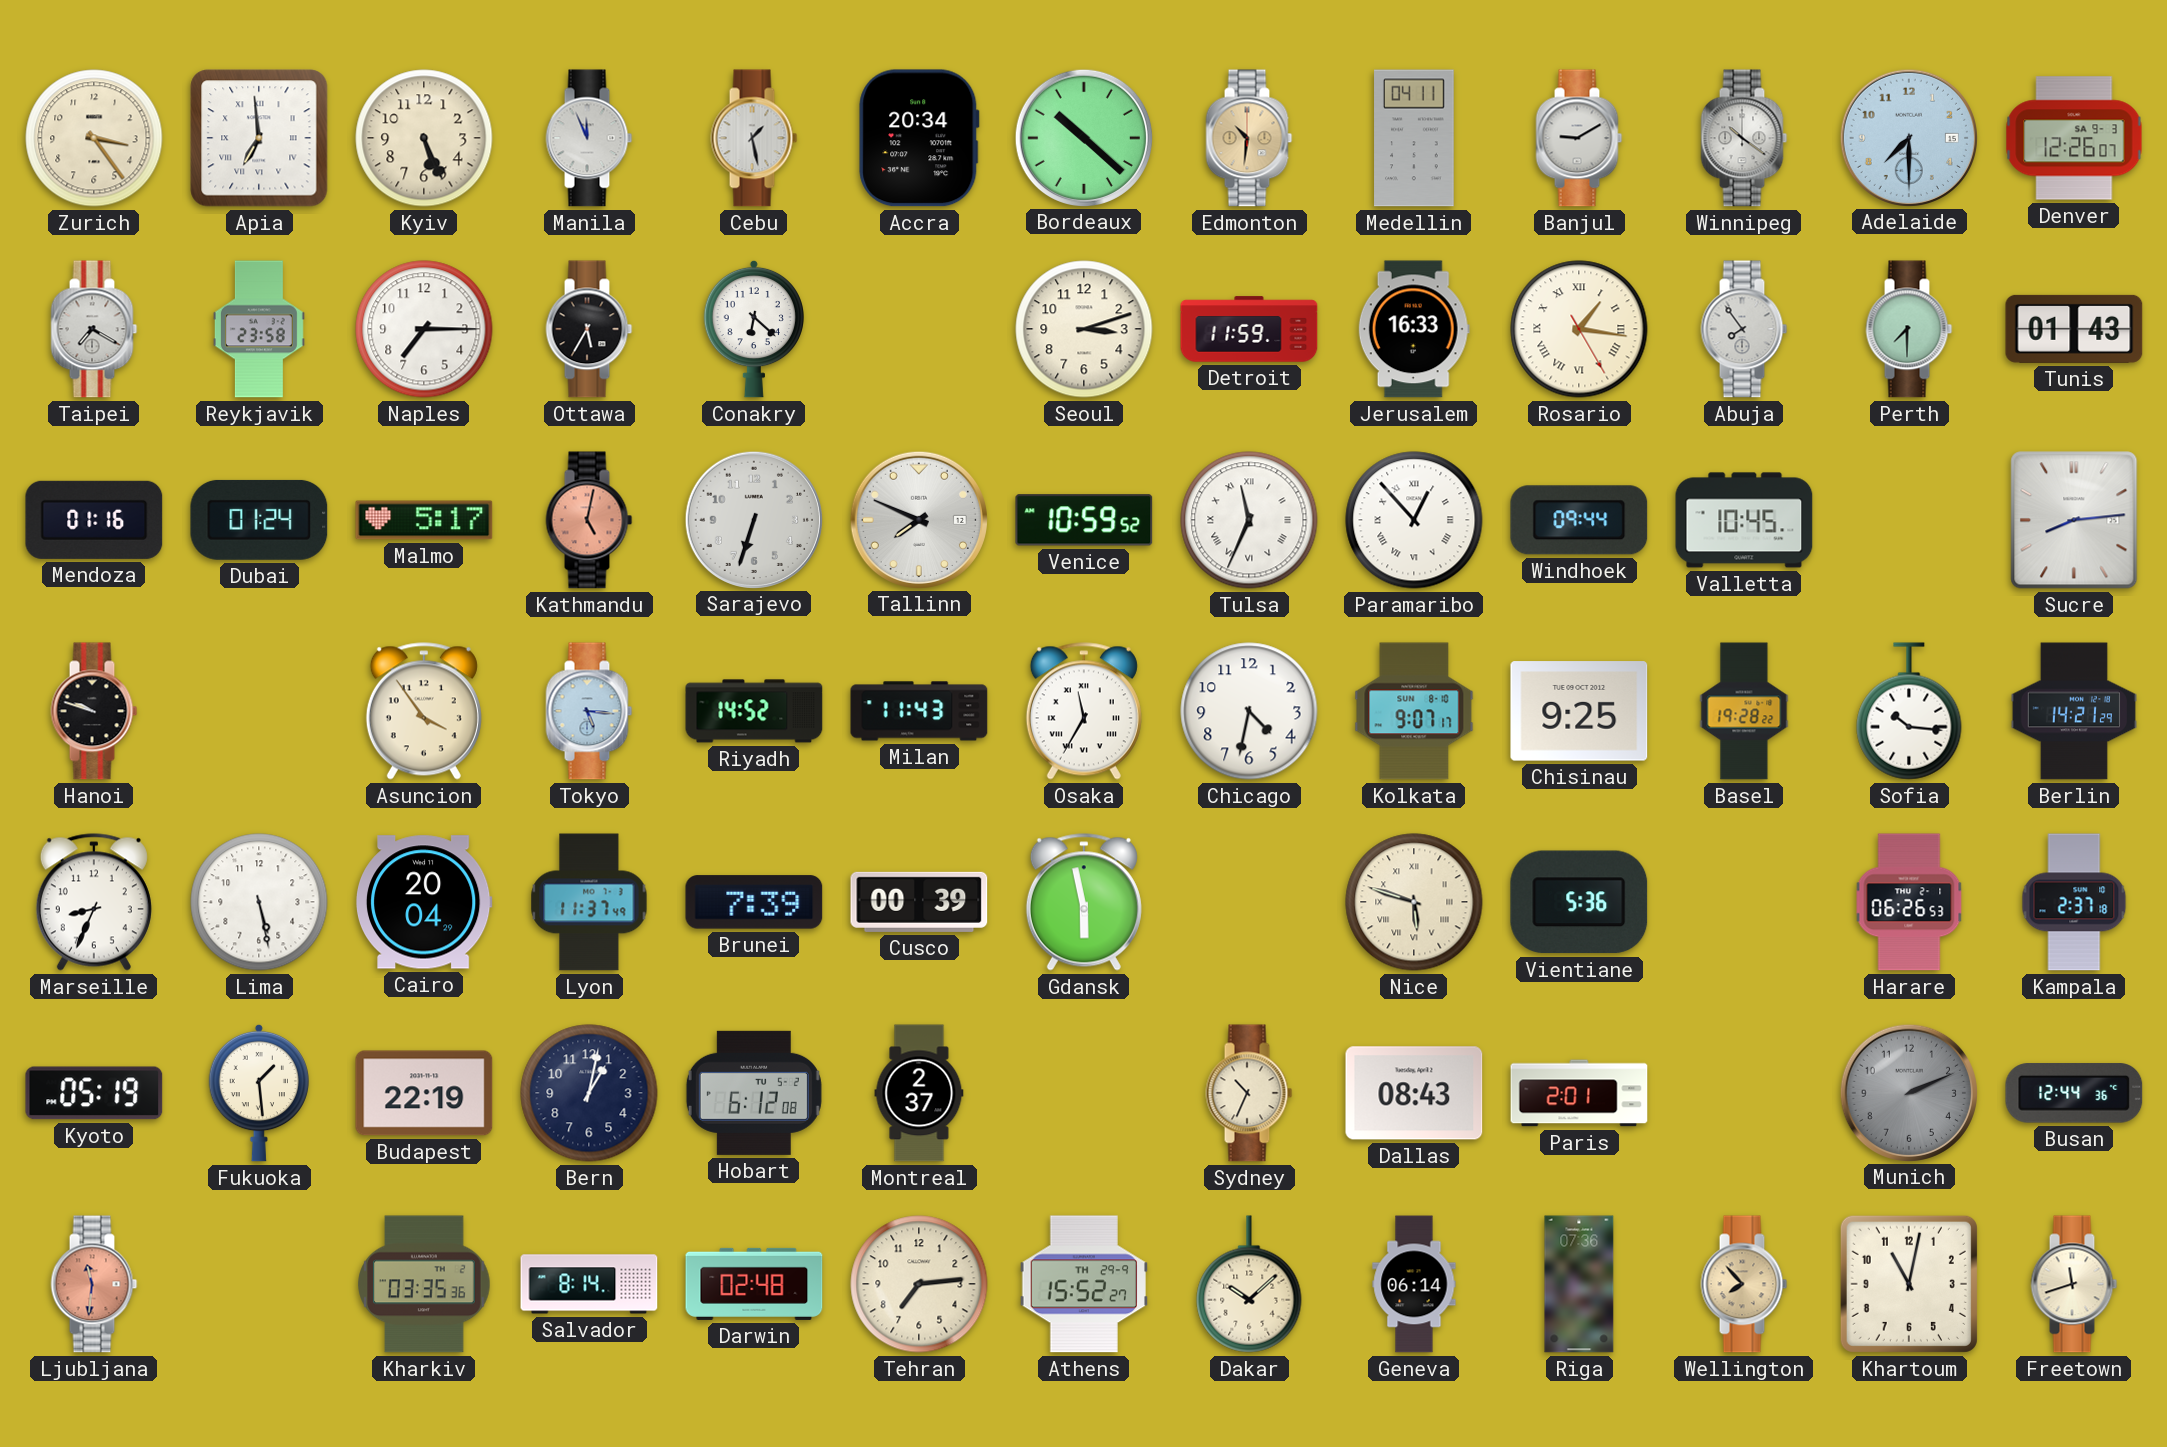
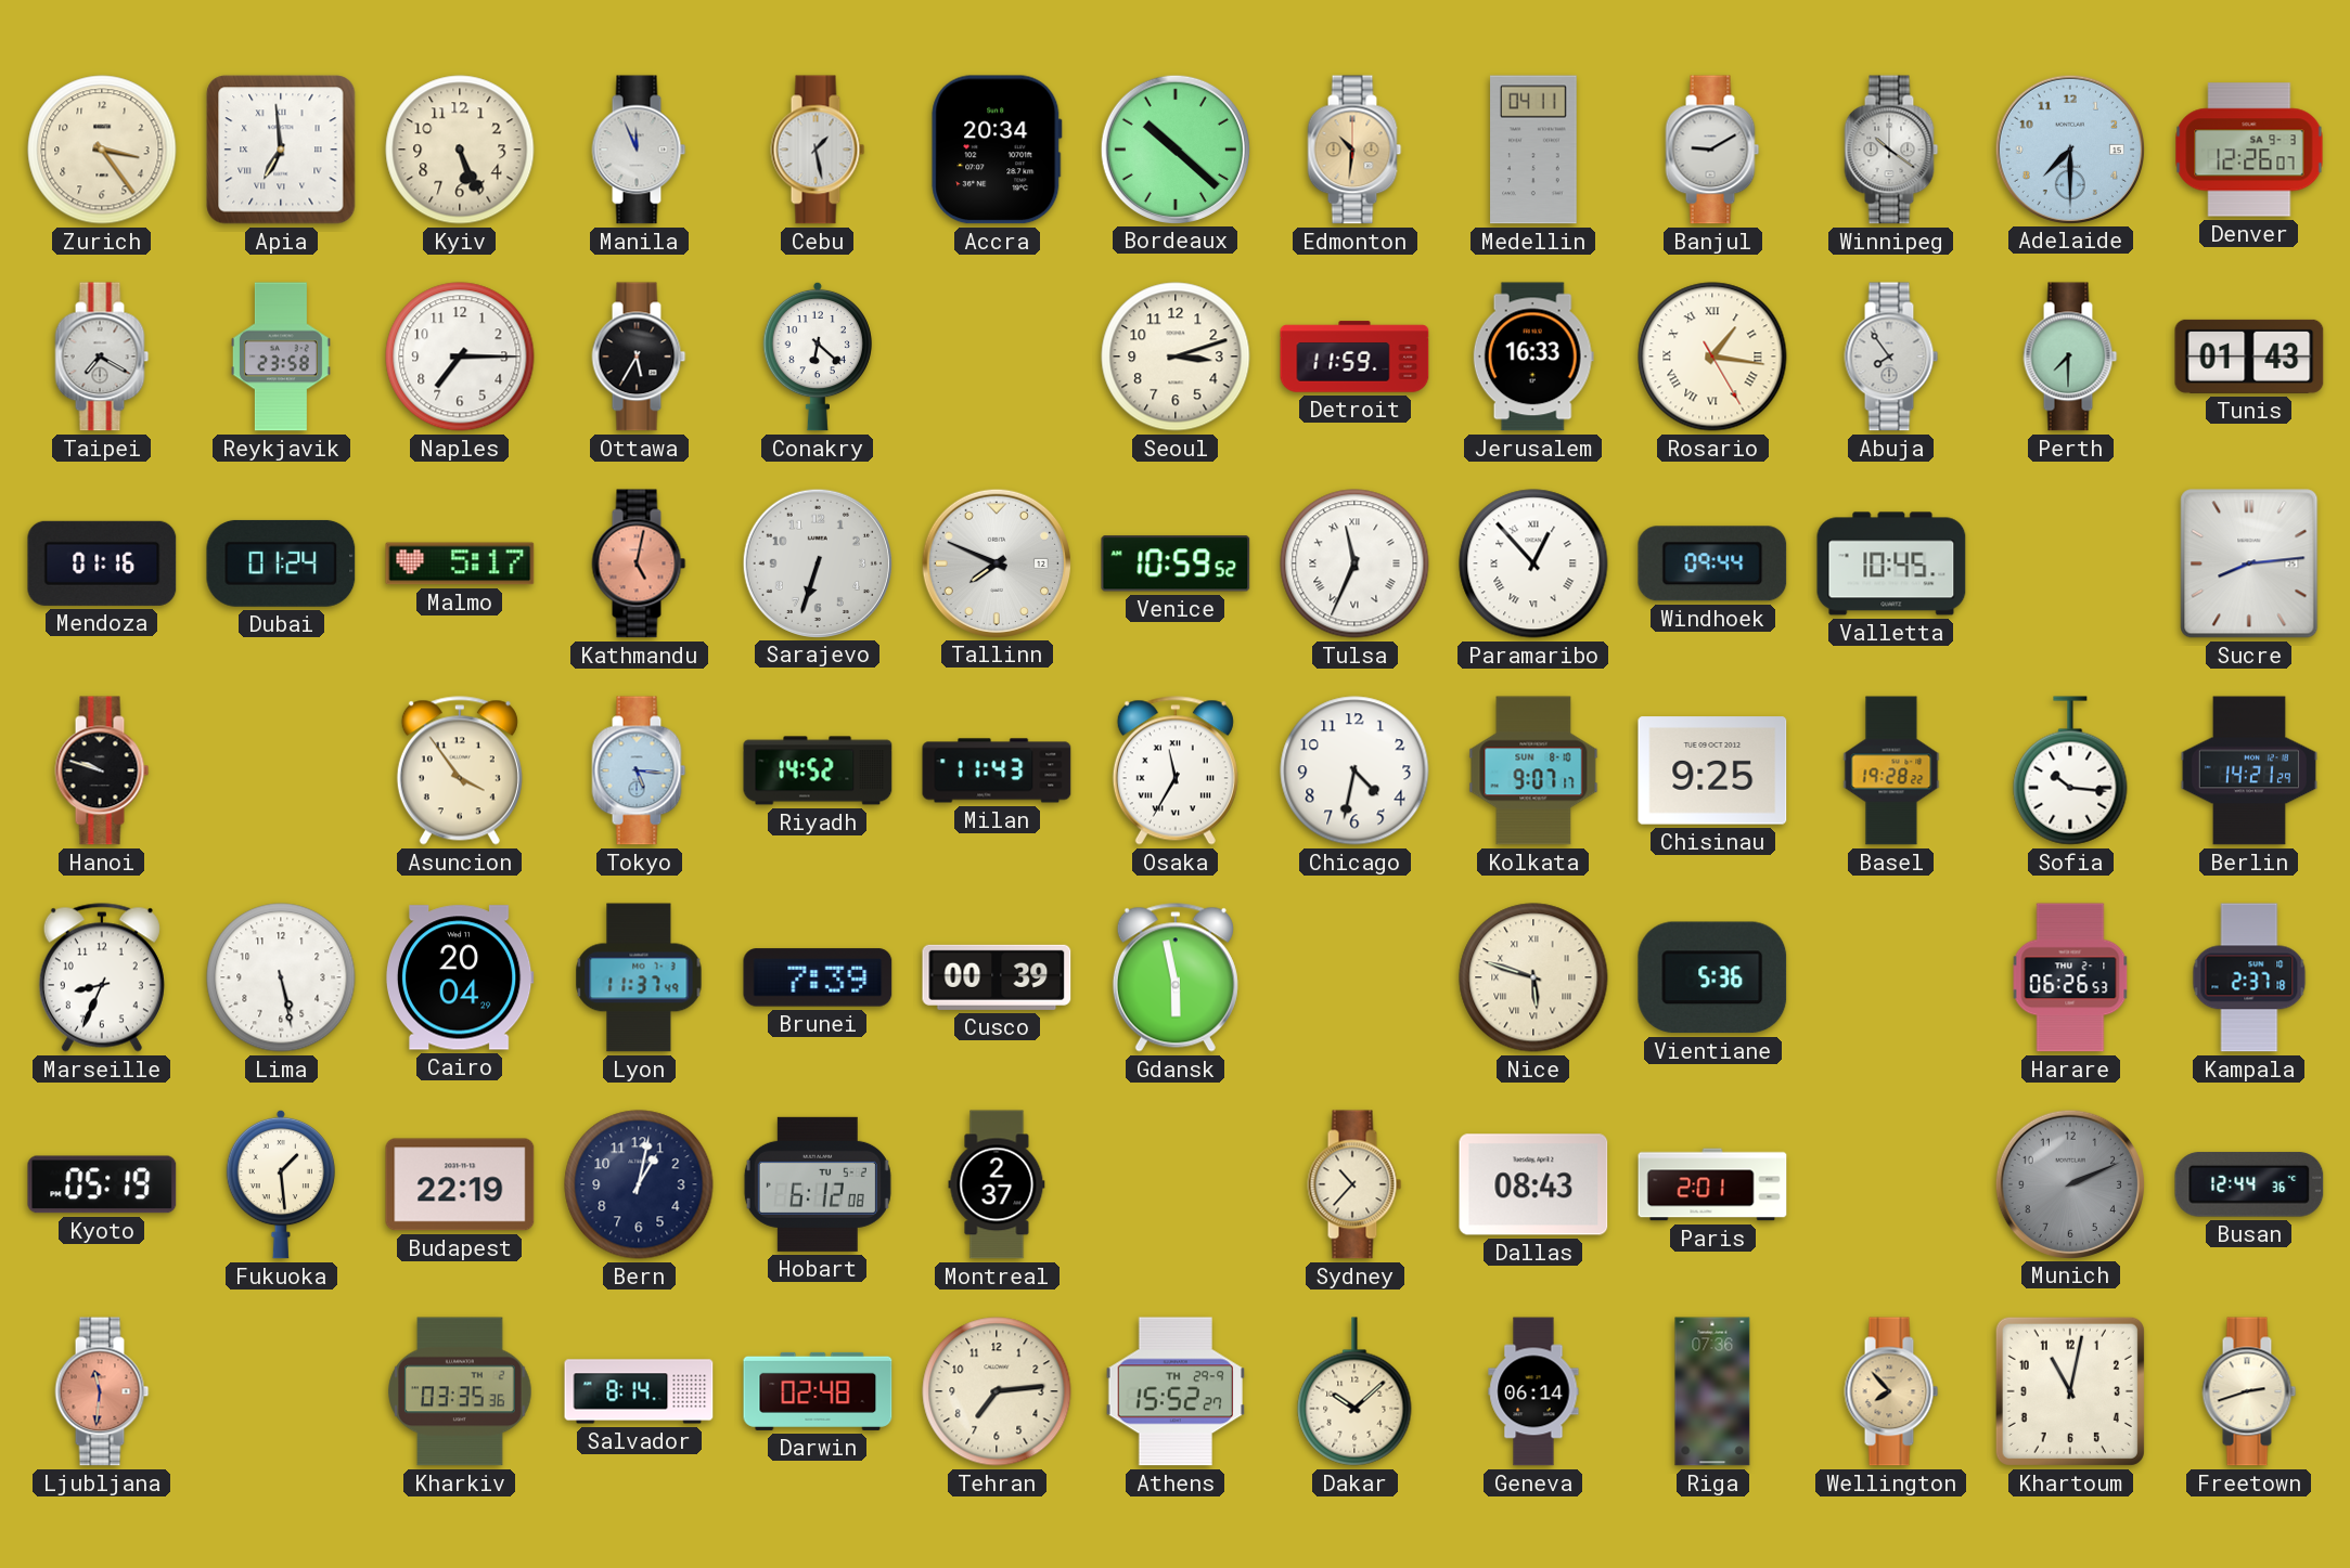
Sydney: 10:34 -> 10:37
Freetown: 11:42 -> 2:42
